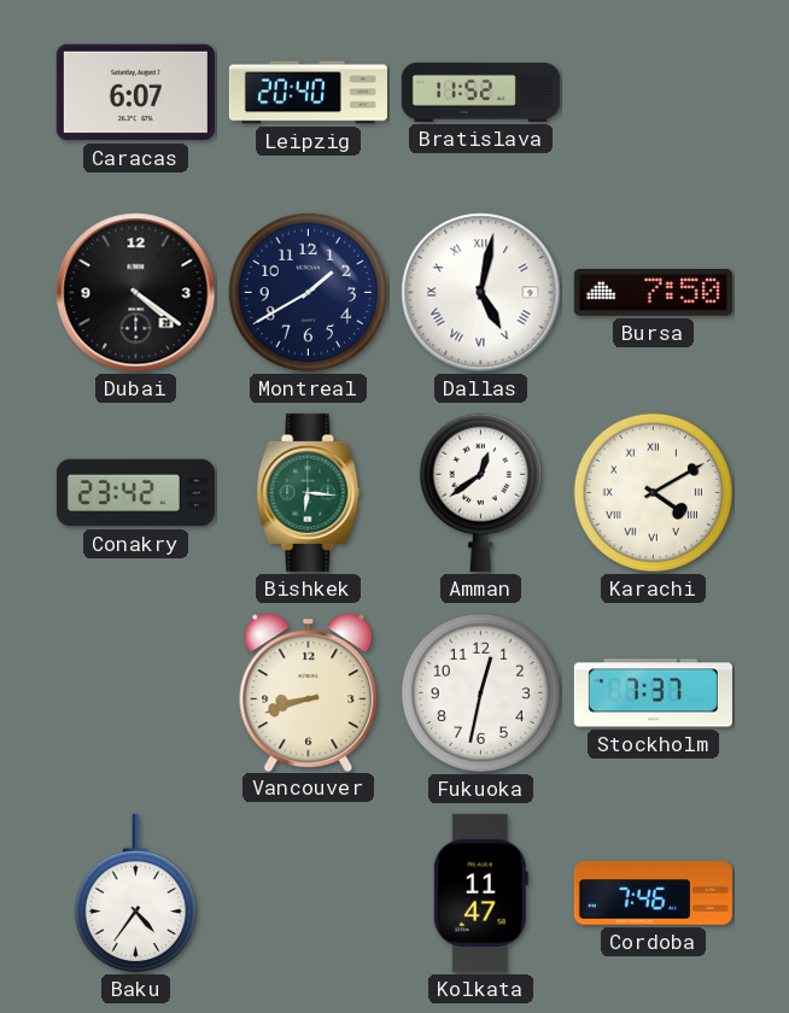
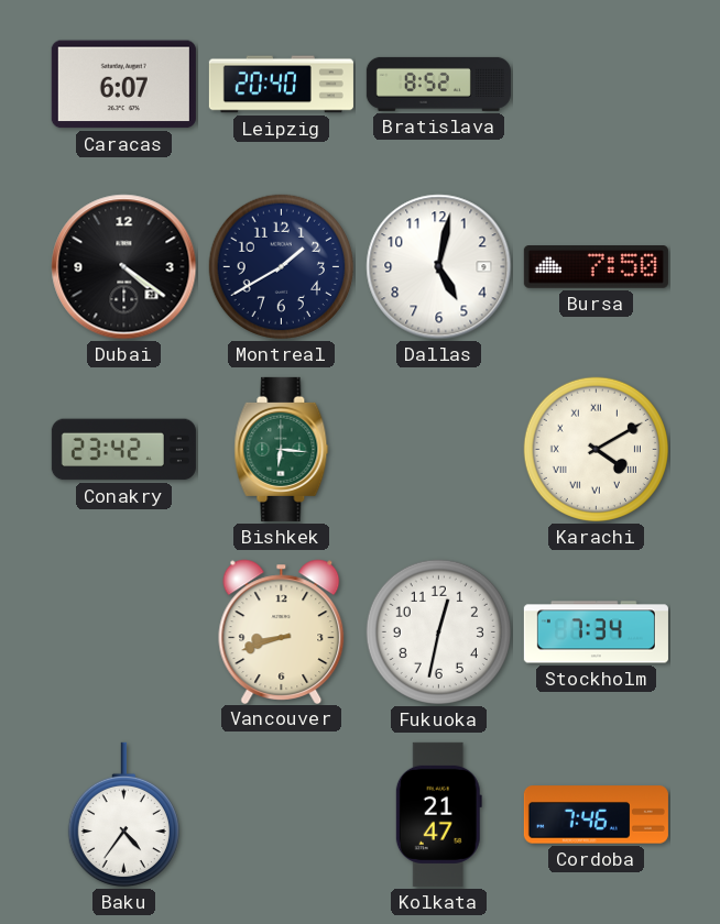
Bratislava: 11:52 -> 8:52
Dallas numerals: Roman -> Arabic
Amman: 12:39 -> none
Stockholm: 7:37 -> 7:34
Kolkata: 11:47 -> 21:47
